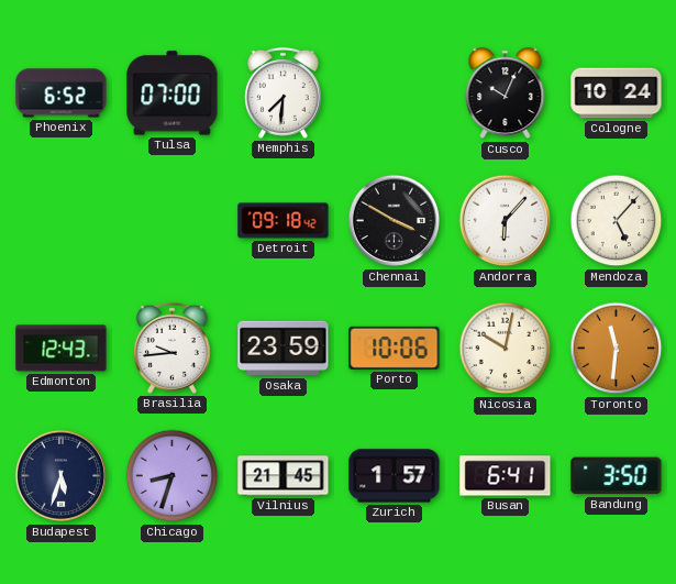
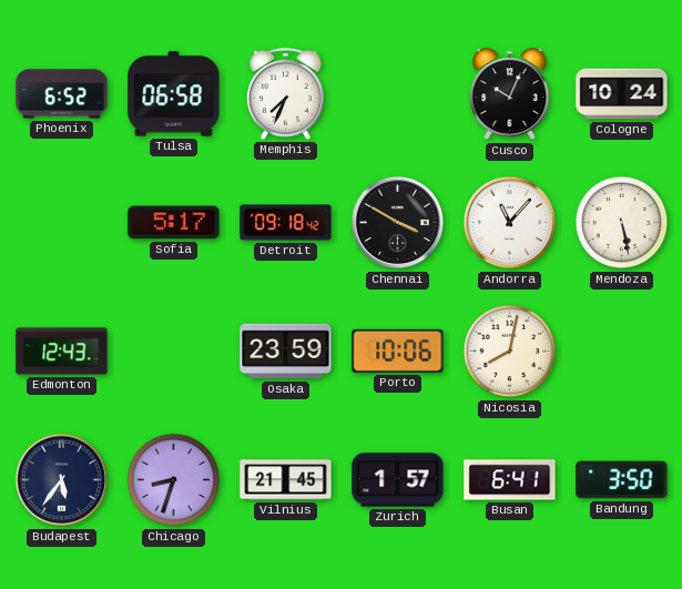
Tulsa: 07:00 -> 06:58
Memphis: 7:31 -> 7:34
Sofia: none -> 5:17
Andorra: 6:07 -> 11:07
Mendoza: 5:07 -> 5:28
Brasilia: 9:44 -> none
Nicosia: 10:02 -> 8:02
Toronto: 11:31 -> none
Budapest: 5:33 -> 5:36
